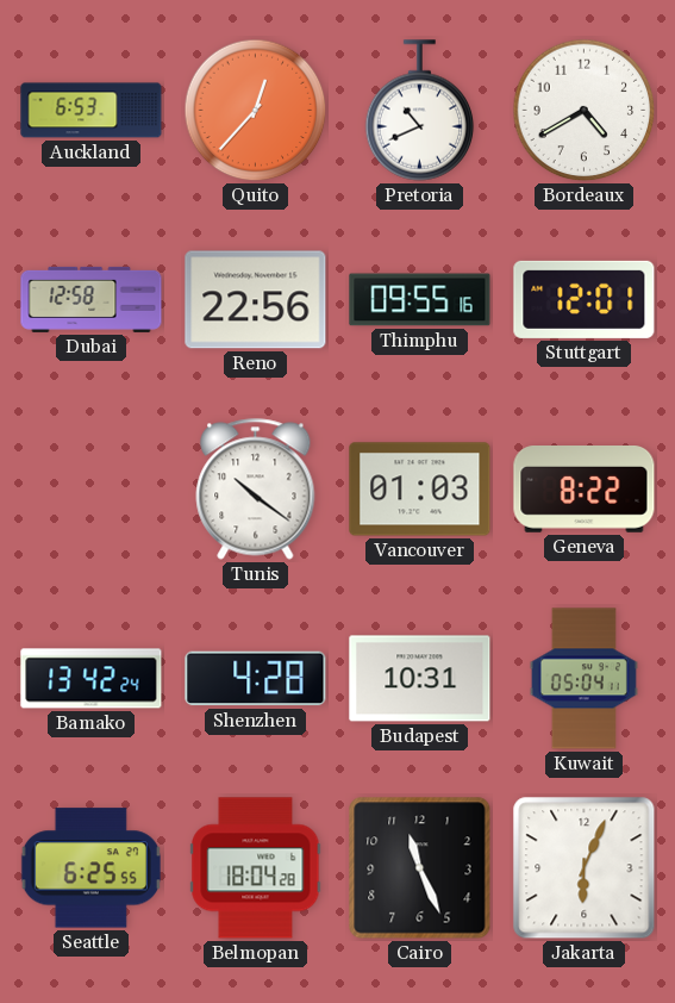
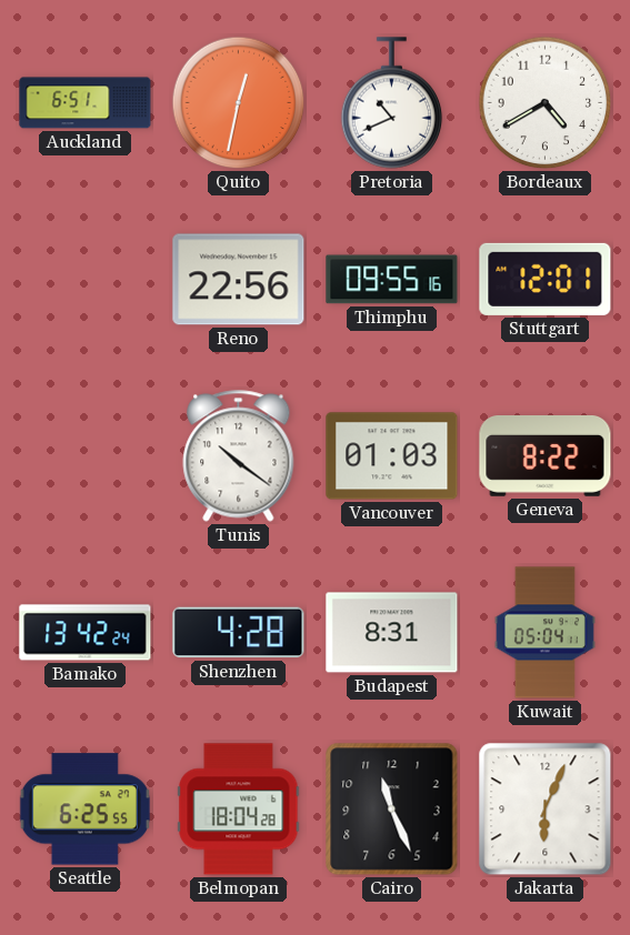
Auckland: 6:53 -> 6:51
Quito: 12:37 -> 12:32
Dubai: 12:58 -> none
Budapest: 10:31 -> 8:31
